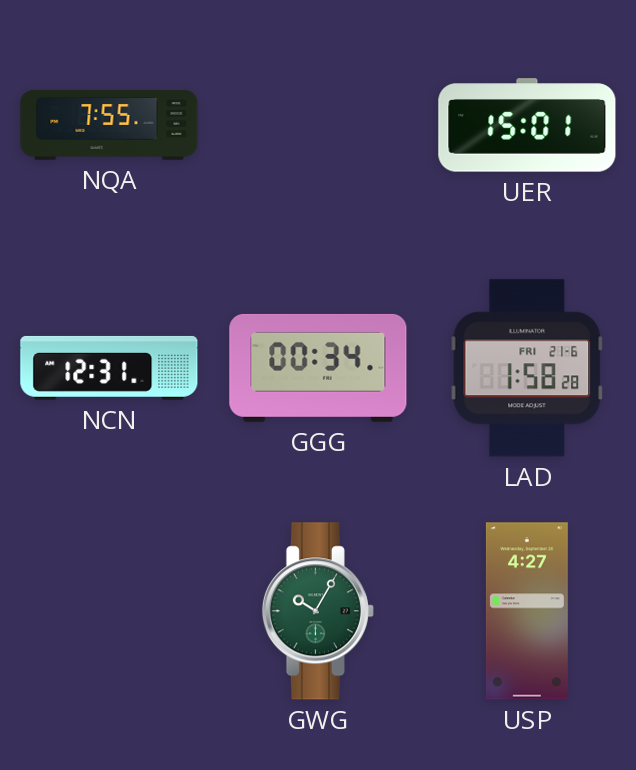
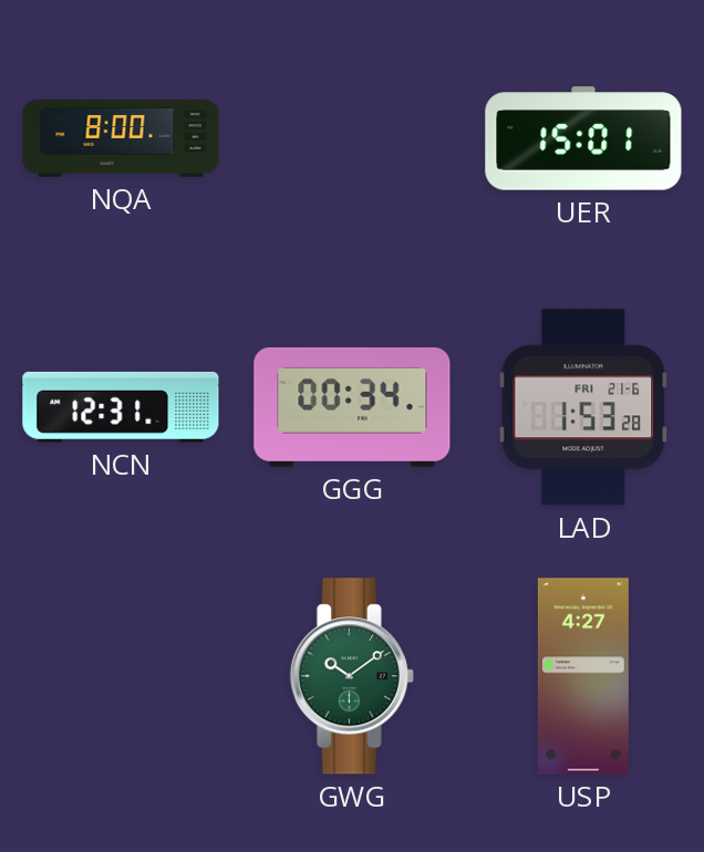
NQA: 7:55 -> 8:00
LAD: 1:58 -> 1:53
GWG: 10:05 -> 10:09
